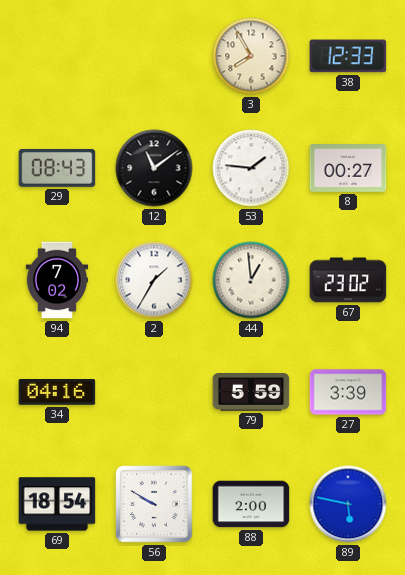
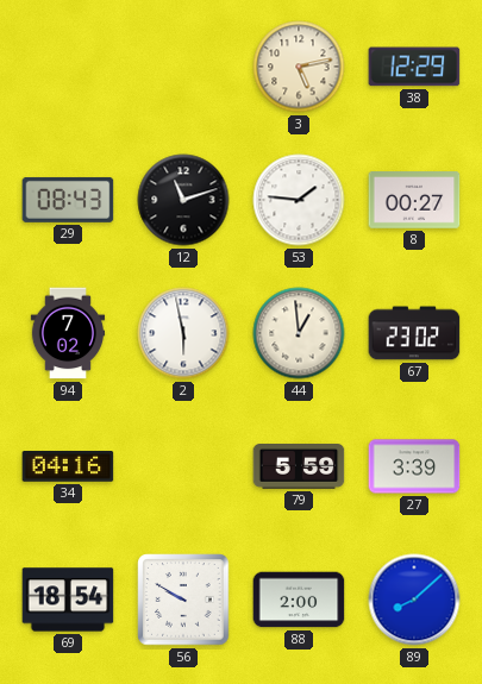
3: 7:55 -> 5:13
38: 12:33 -> 12:29
12: 11:09 -> 11:12
2: 1:35 -> 5:58
89: 5:47 -> 8:08
